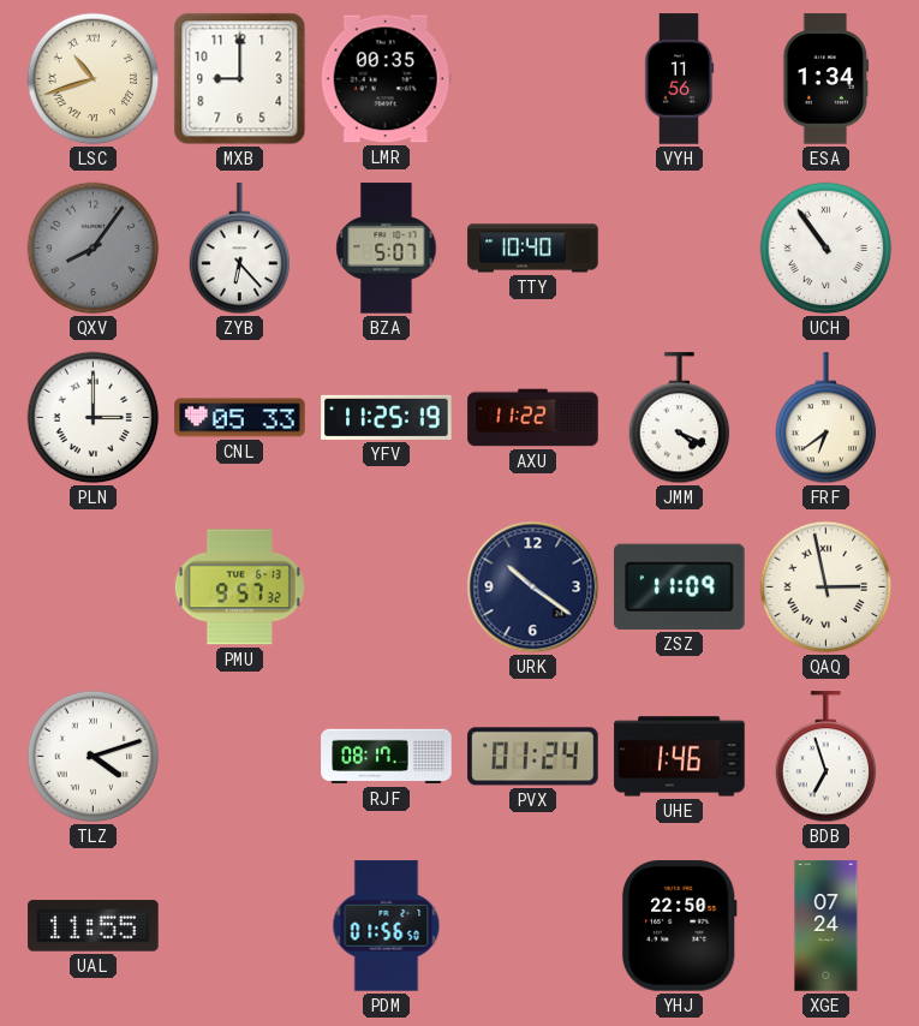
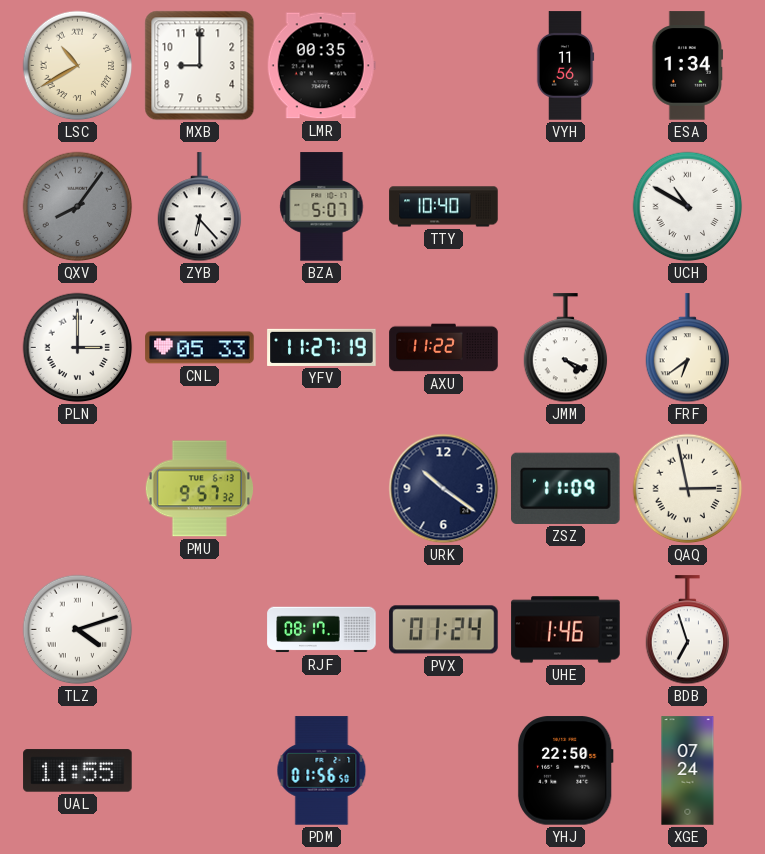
LSC: 10:42 -> 10:40
UCH: 10:54 -> 10:50
YFV: 11:25 -> 11:27
